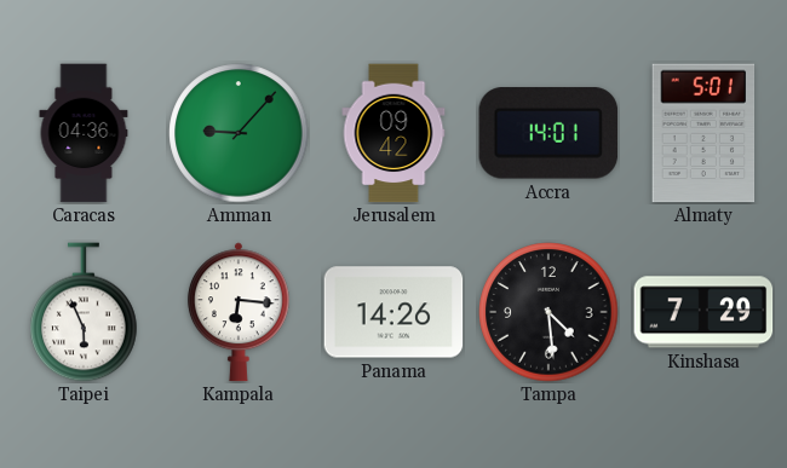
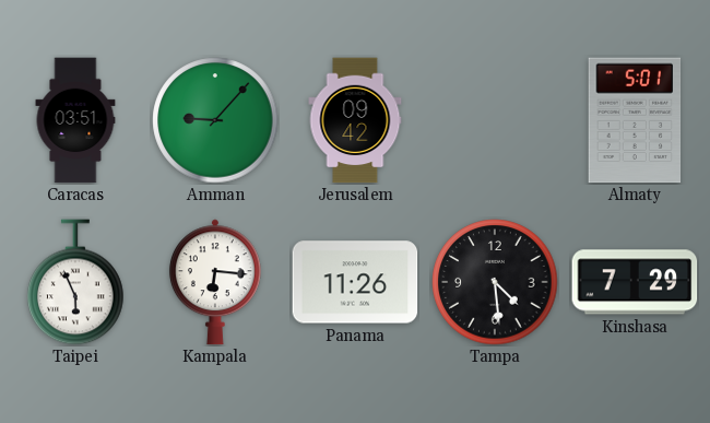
Caracas: 04:36 -> 03:51
Accra: 14:01 -> none
Panama: 14:26 -> 11:26
